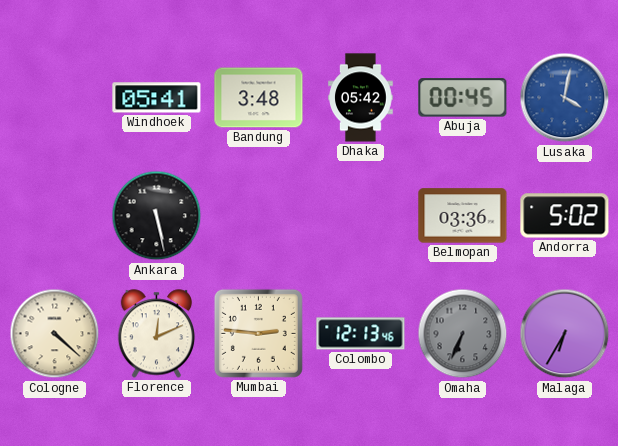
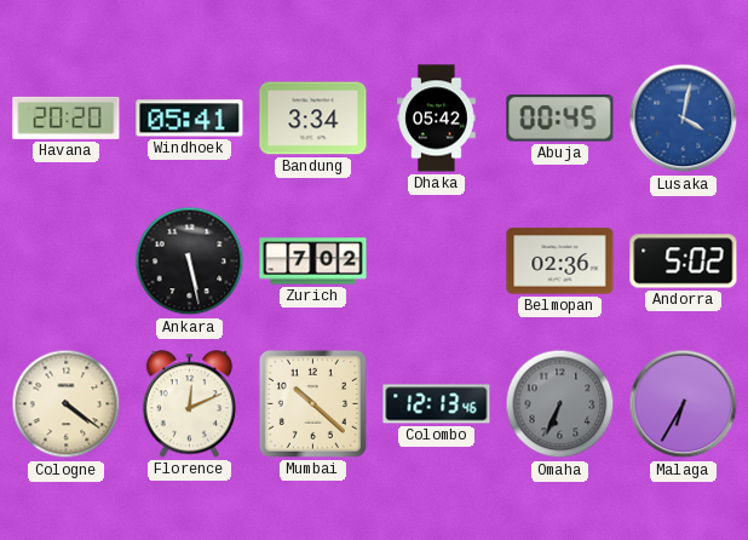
Havana: none -> 20:20
Bandung: 3:48 -> 3:34
Zurich: none -> 7:02
Belmopan: 03:36 -> 02:36
Cologne: 4:22 -> 4:21
Mumbai: 2:46 -> 10:22
